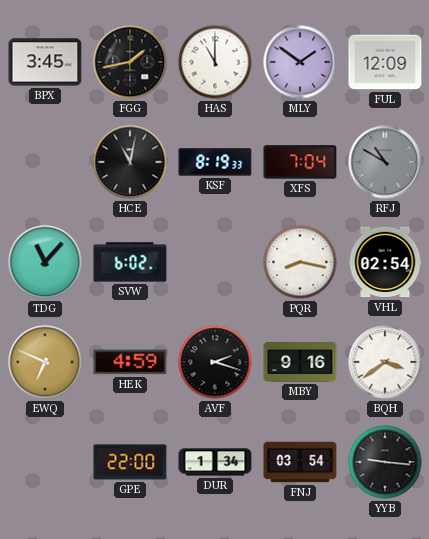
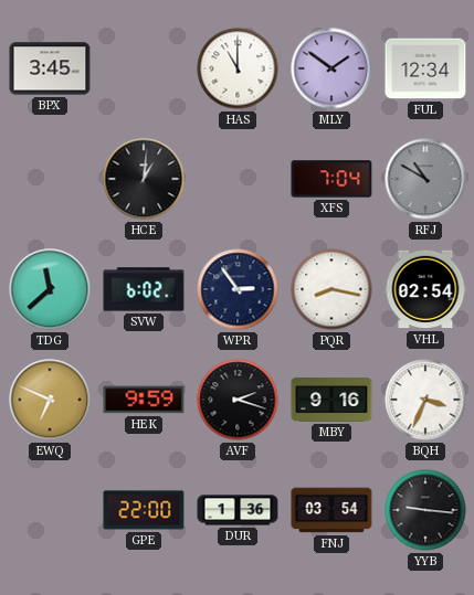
FGG: 1:43 -> none
FUL: 12:09 -> 12:34
HCE: 11:02 -> 1:01
KSF: 8:19 -> none
TDG: 11:07 -> 11:38
WPR: none -> 2:54
HEK: 4:59 -> 9:59
BQH: 3:39 -> 3:34
DUR: 1:34 -> 1:36
